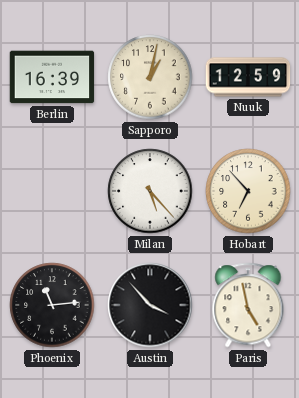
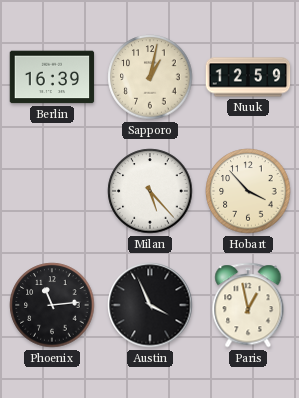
Hobart: 6:53 -> 3:53
Austin: 3:53 -> 3:56
Paris: 4:58 -> 12:58
